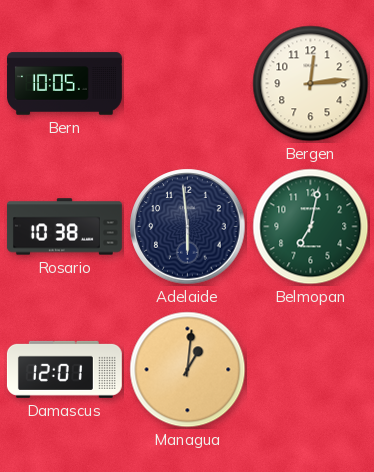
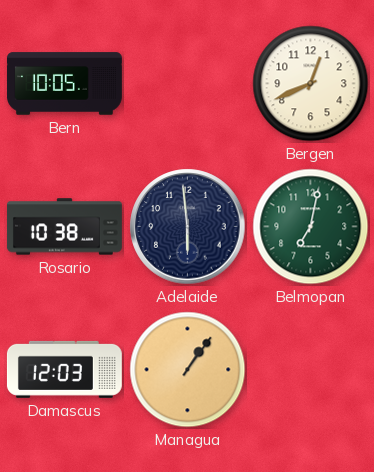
Bergen: 12:14 -> 12:41
Damascus: 12:01 -> 12:03
Managua: 1:01 -> 1:06
